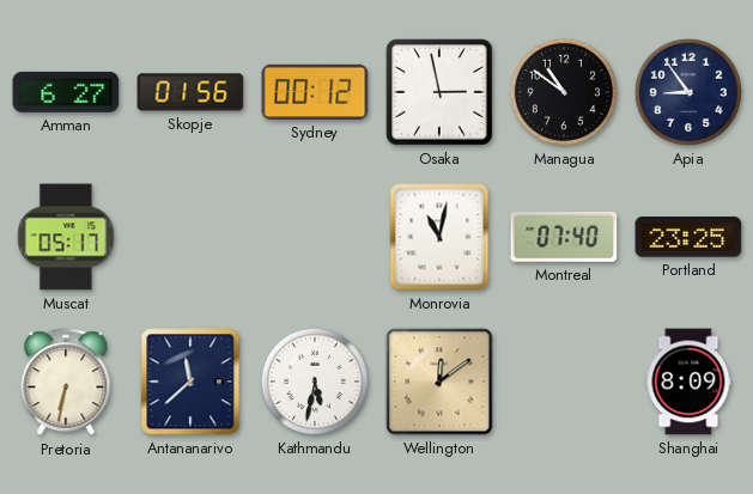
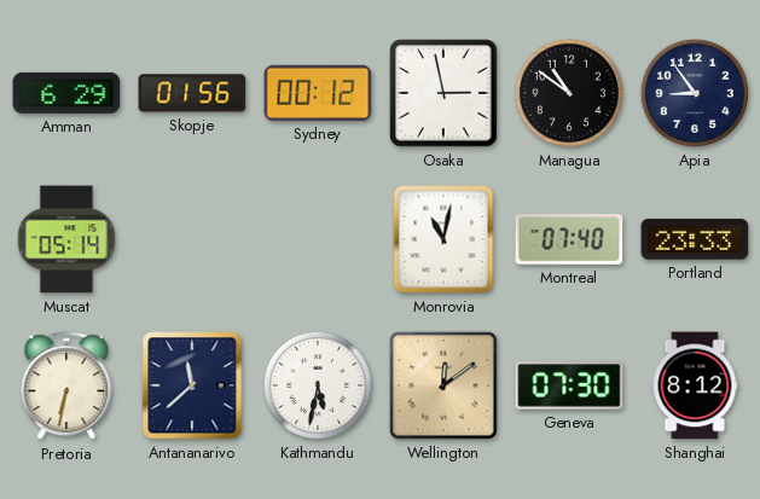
Amman: 6:27 -> 6:29
Muscat: 05:17 -> 05:14
Portland: 23:25 -> 23:33
Geneva: none -> 07:30
Shanghai: 8:09 -> 8:12
